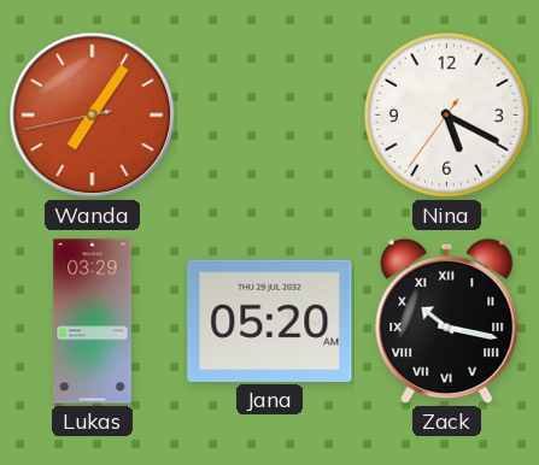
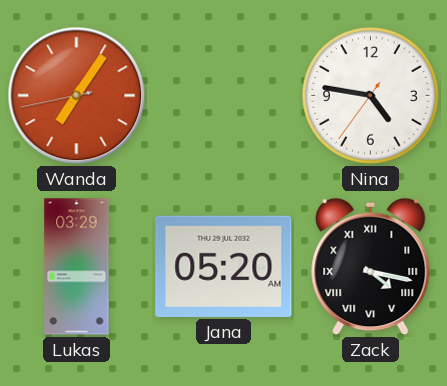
Nina: 5:19 -> 4:46
Zack: 10:17 -> 4:17
